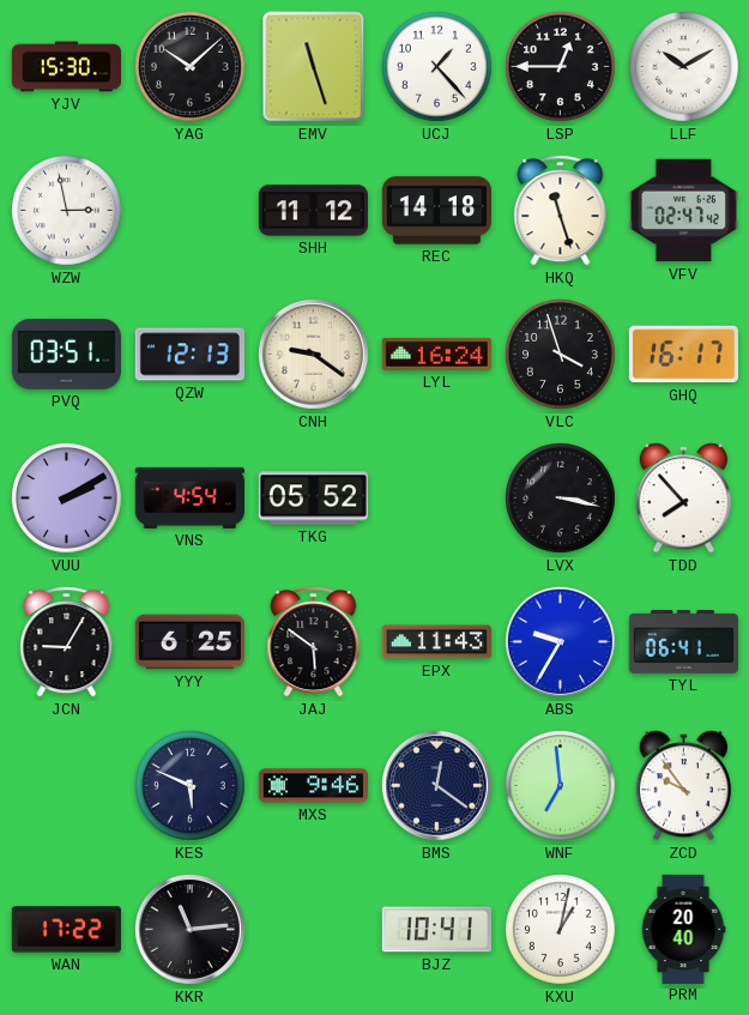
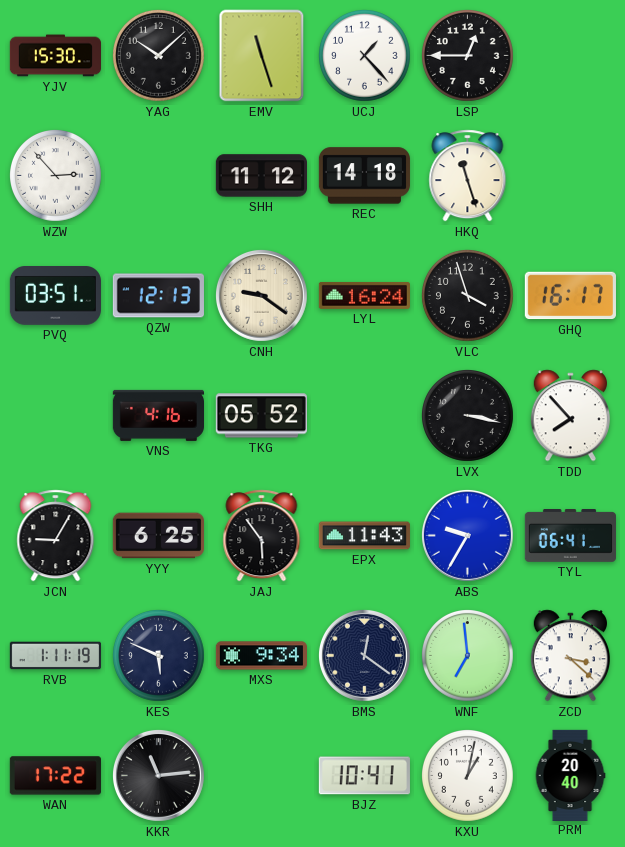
LLF: 10:10 -> none
WZW: 2:58 -> 2:53
VFV: 02:47 -> none
VUU: 2:10 -> none
VNS: 4:54 -> 4:16
JAJ: 5:51 -> 5:54
RVB: none -> 1:11
MXS: 9:46 -> 9:34
ZCD: 9:54 -> 3:22
